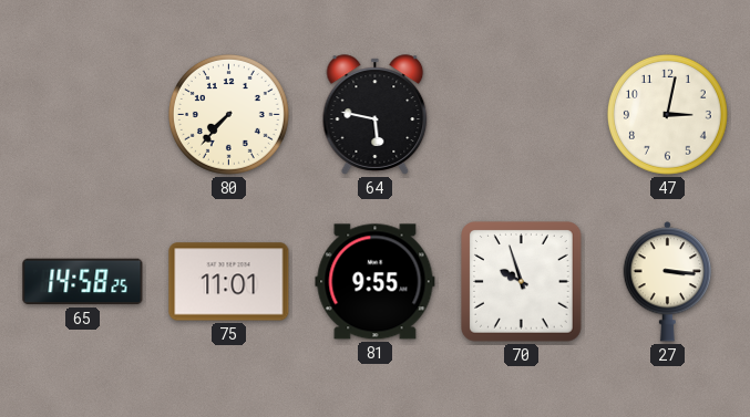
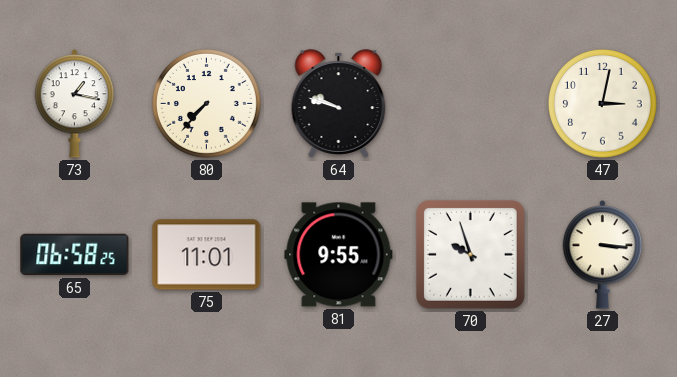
73: none -> 1:17
64: 5:47 -> 9:48
65: 14:58 -> 06:58
